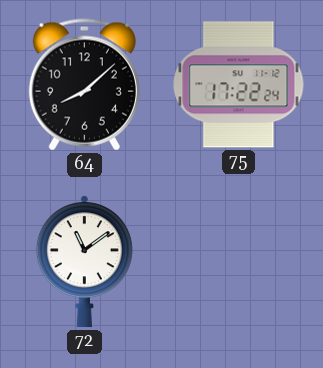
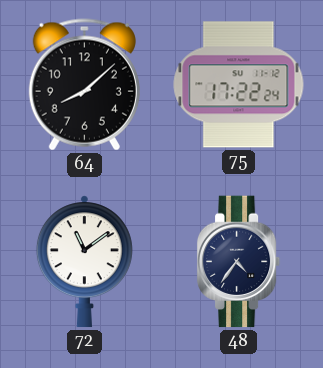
48: none -> 4:36
